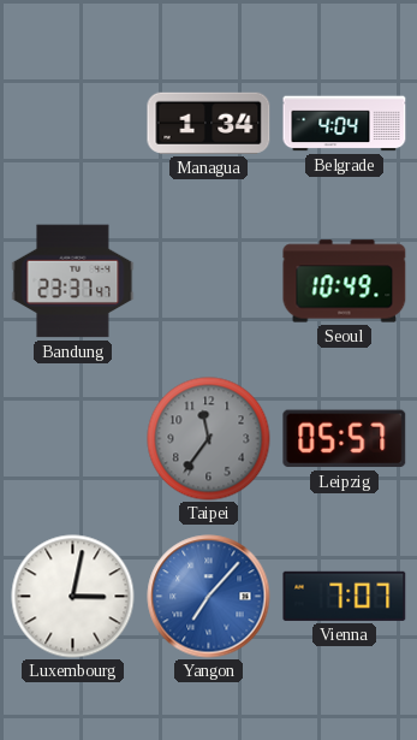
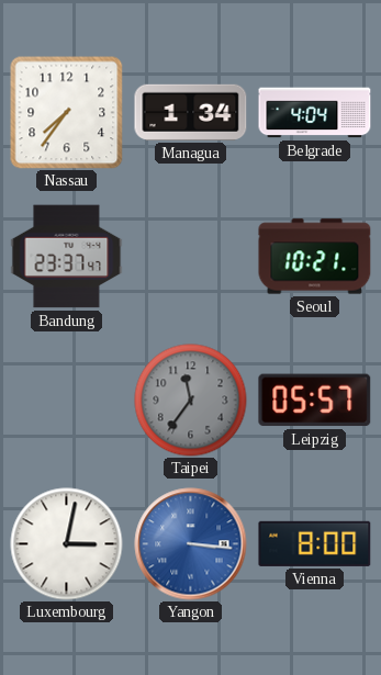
Nassau: none -> 7:36
Seoul: 10:49 -> 10:21
Yangon: 7:07 -> 3:16
Vienna: 7:07 -> 8:00
